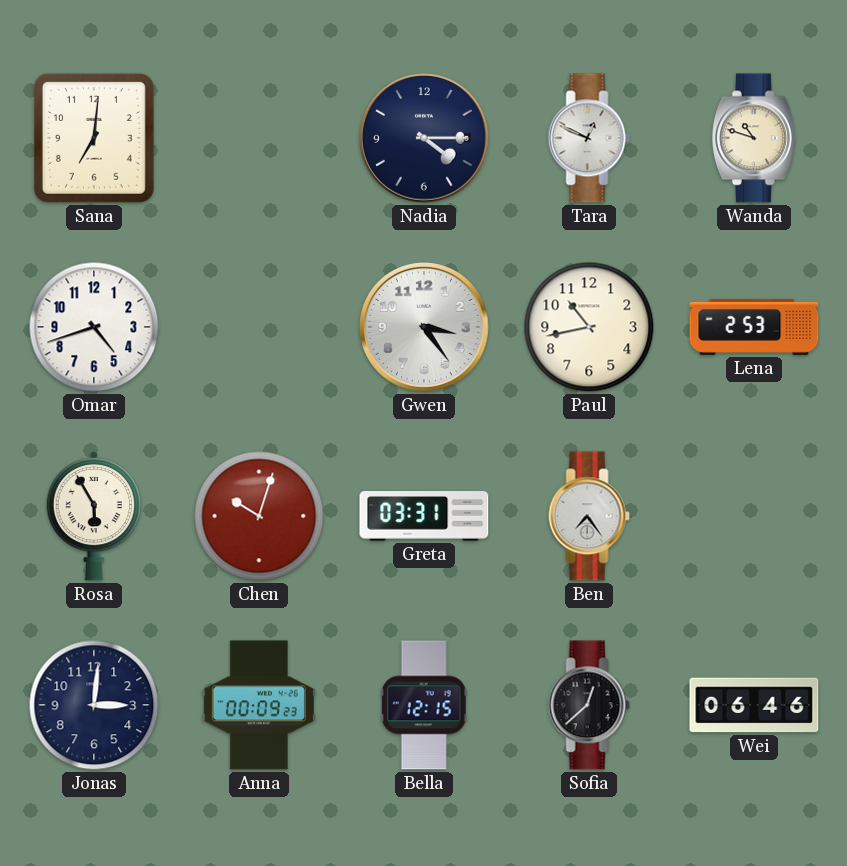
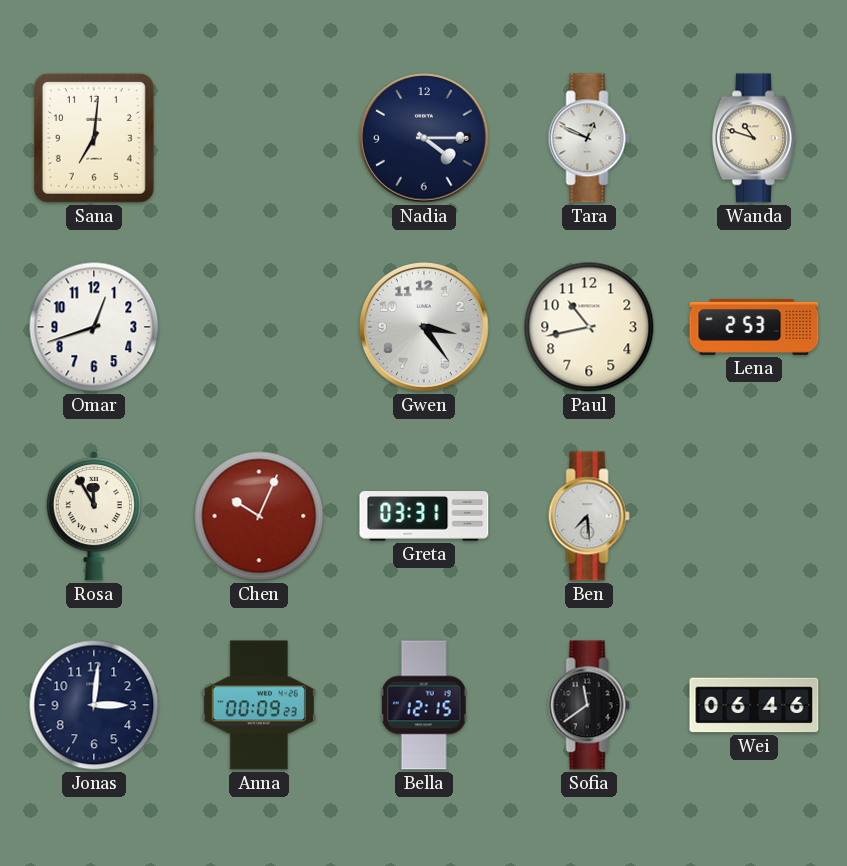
Omar: 4:42 -> 12:42
Rosa: 5:55 -> 11:55
Chen: 10:03 -> 10:04
Ben: 7:24 -> 7:29
Sofia: 12:38 -> 11:39
